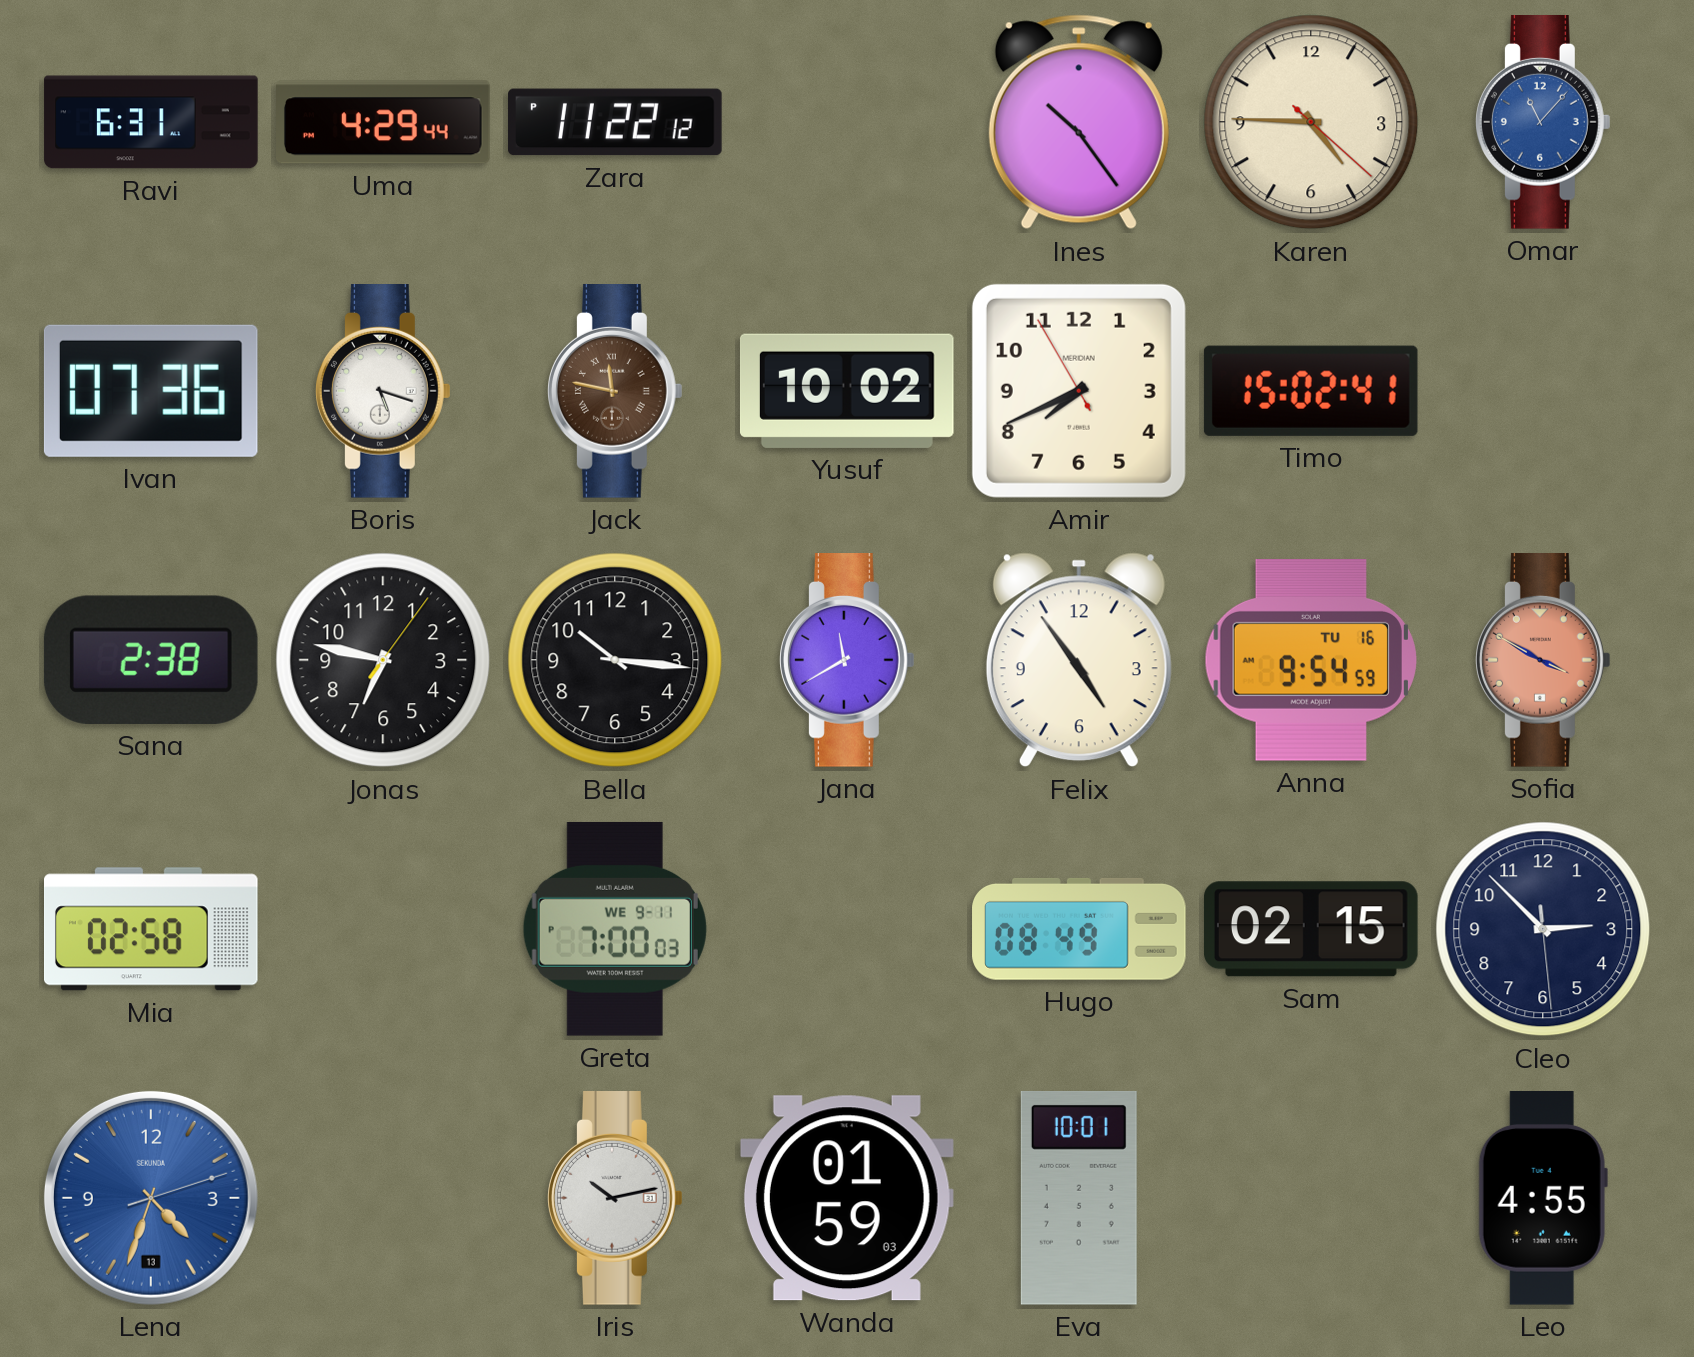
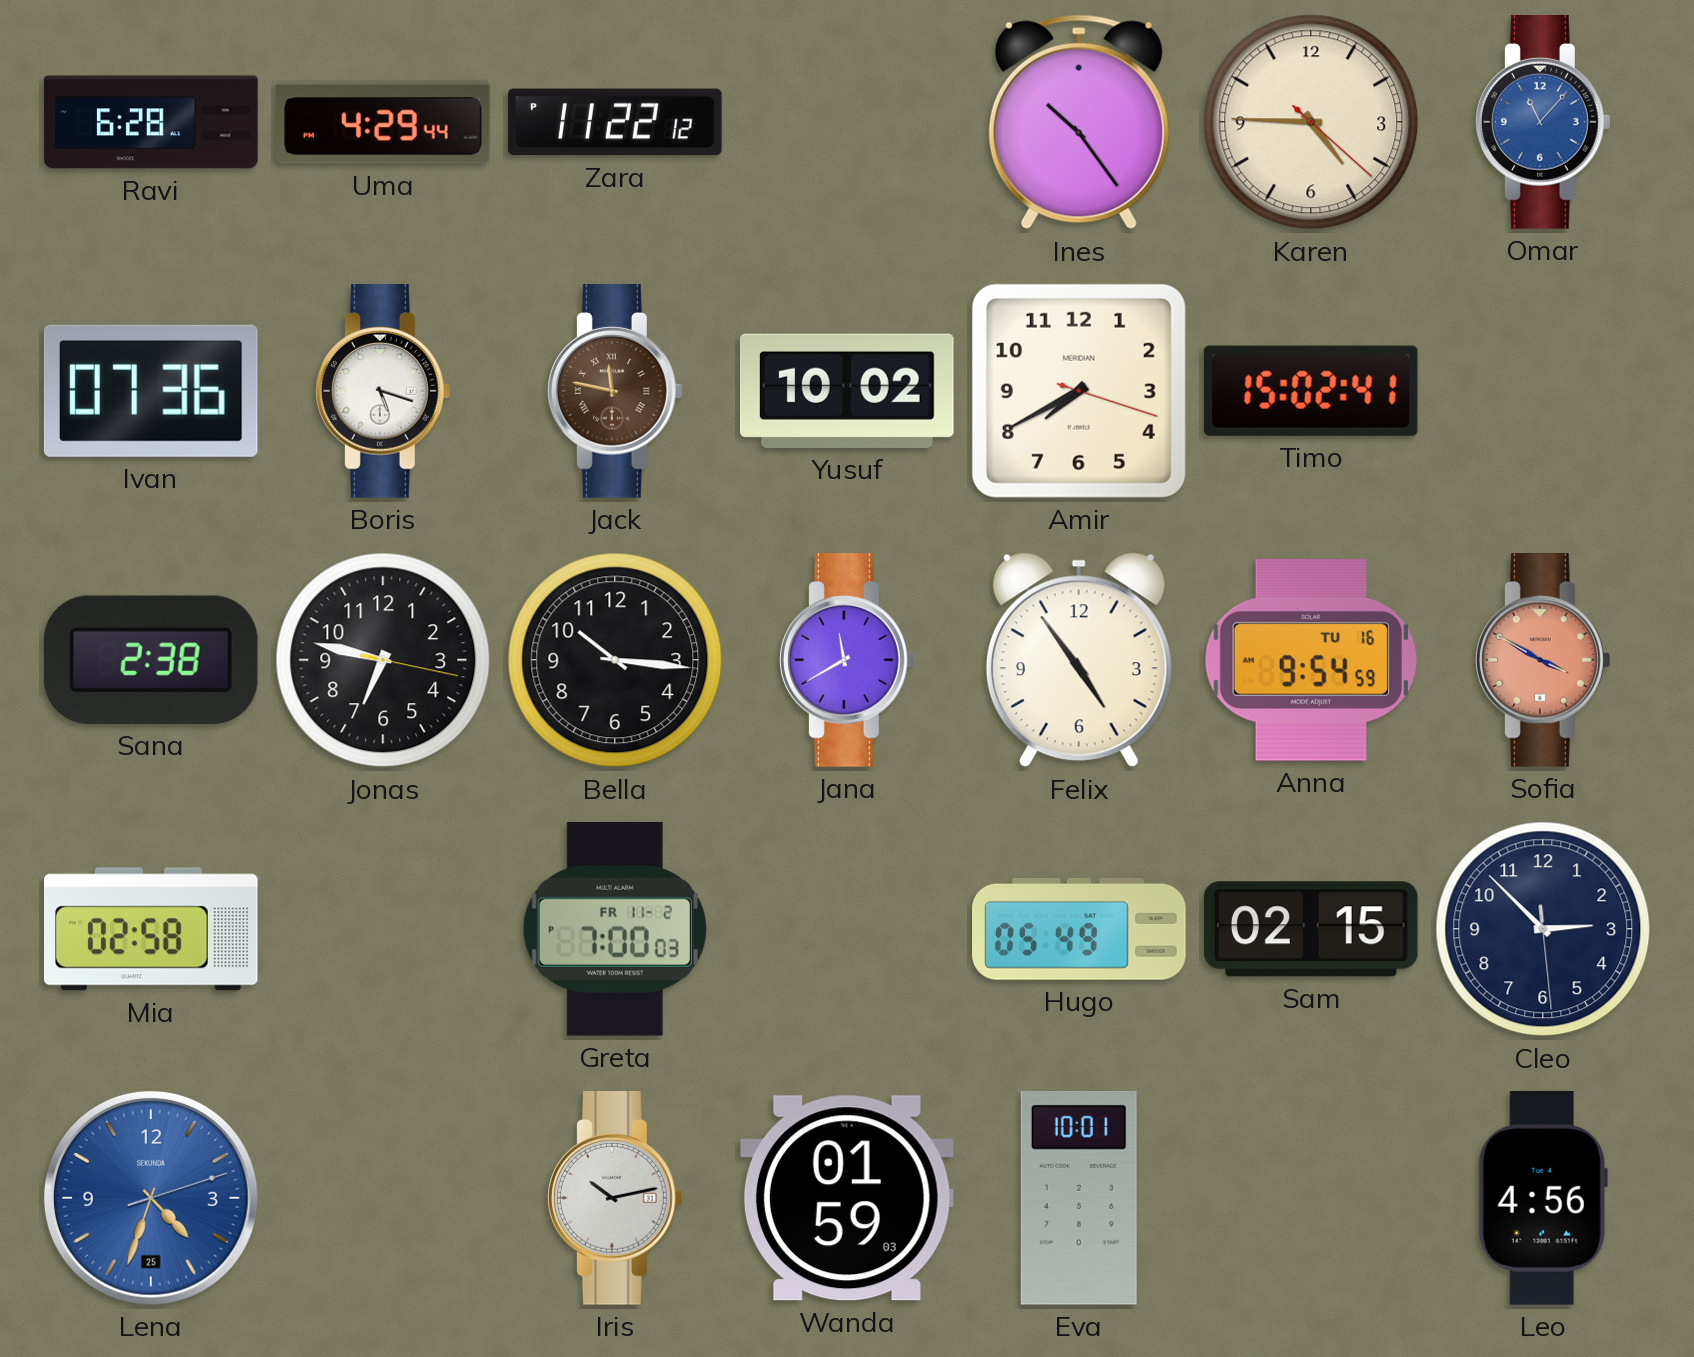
Ravi: 6:31 -> 6:28
Amir: 7:40:55 -> 7:40:18
Jonas: 6:47:06 -> 6:47:17
Greta date: WE 9-11 -> FR 11-2
Hugo: 08:49 -> 05:49
Lena date: 13 -> 25
Leo: 4:55 -> 4:56
